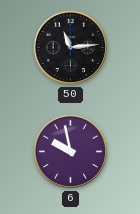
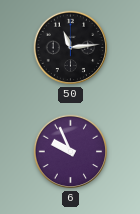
6: 9:58 -> 9:56
